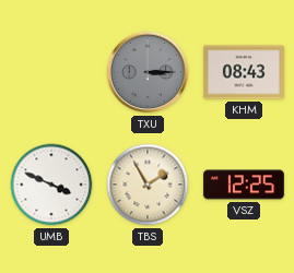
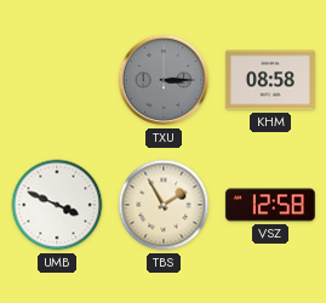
KHM: 08:43 -> 08:58
VSZ: 12:25 -> 12:58
